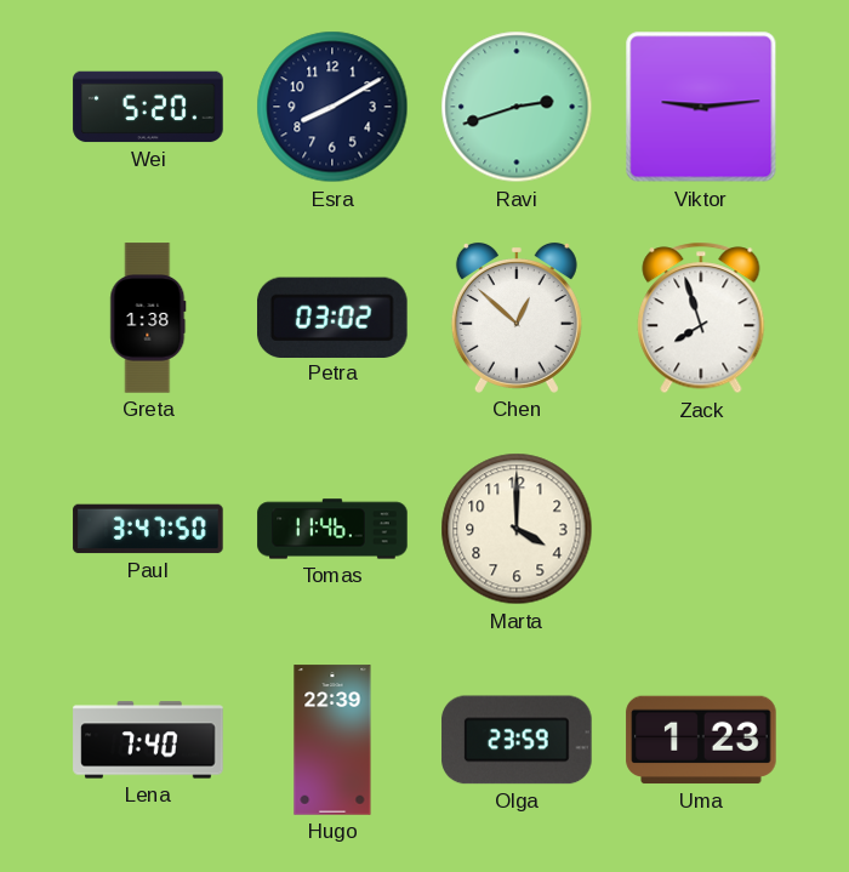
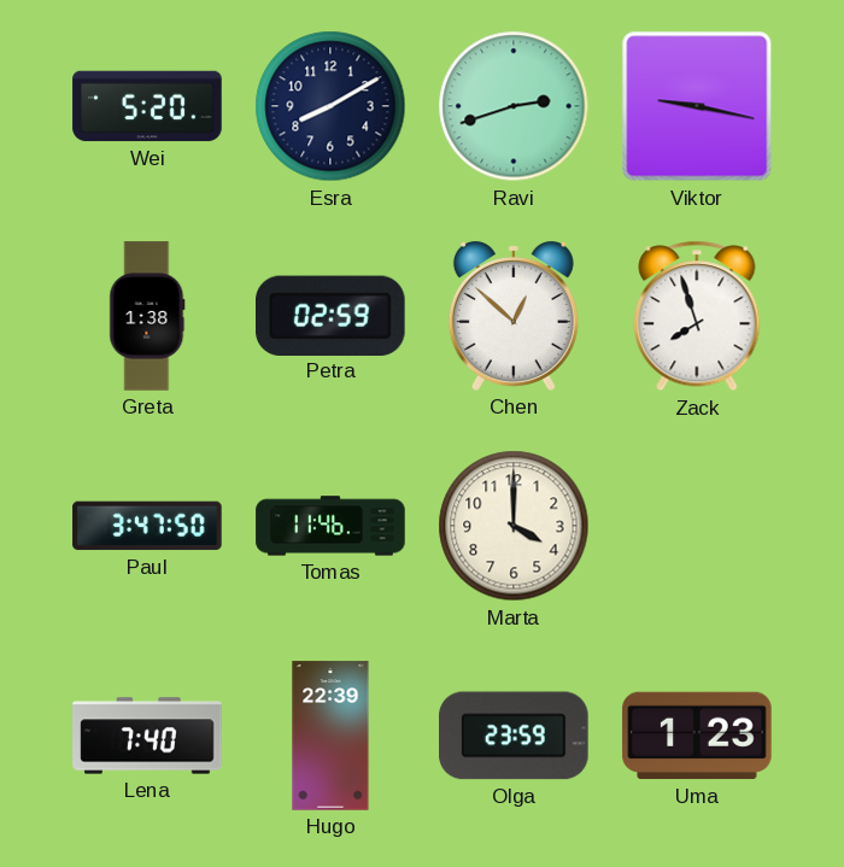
Viktor: 9:14 -> 9:17
Petra: 03:02 -> 02:59
